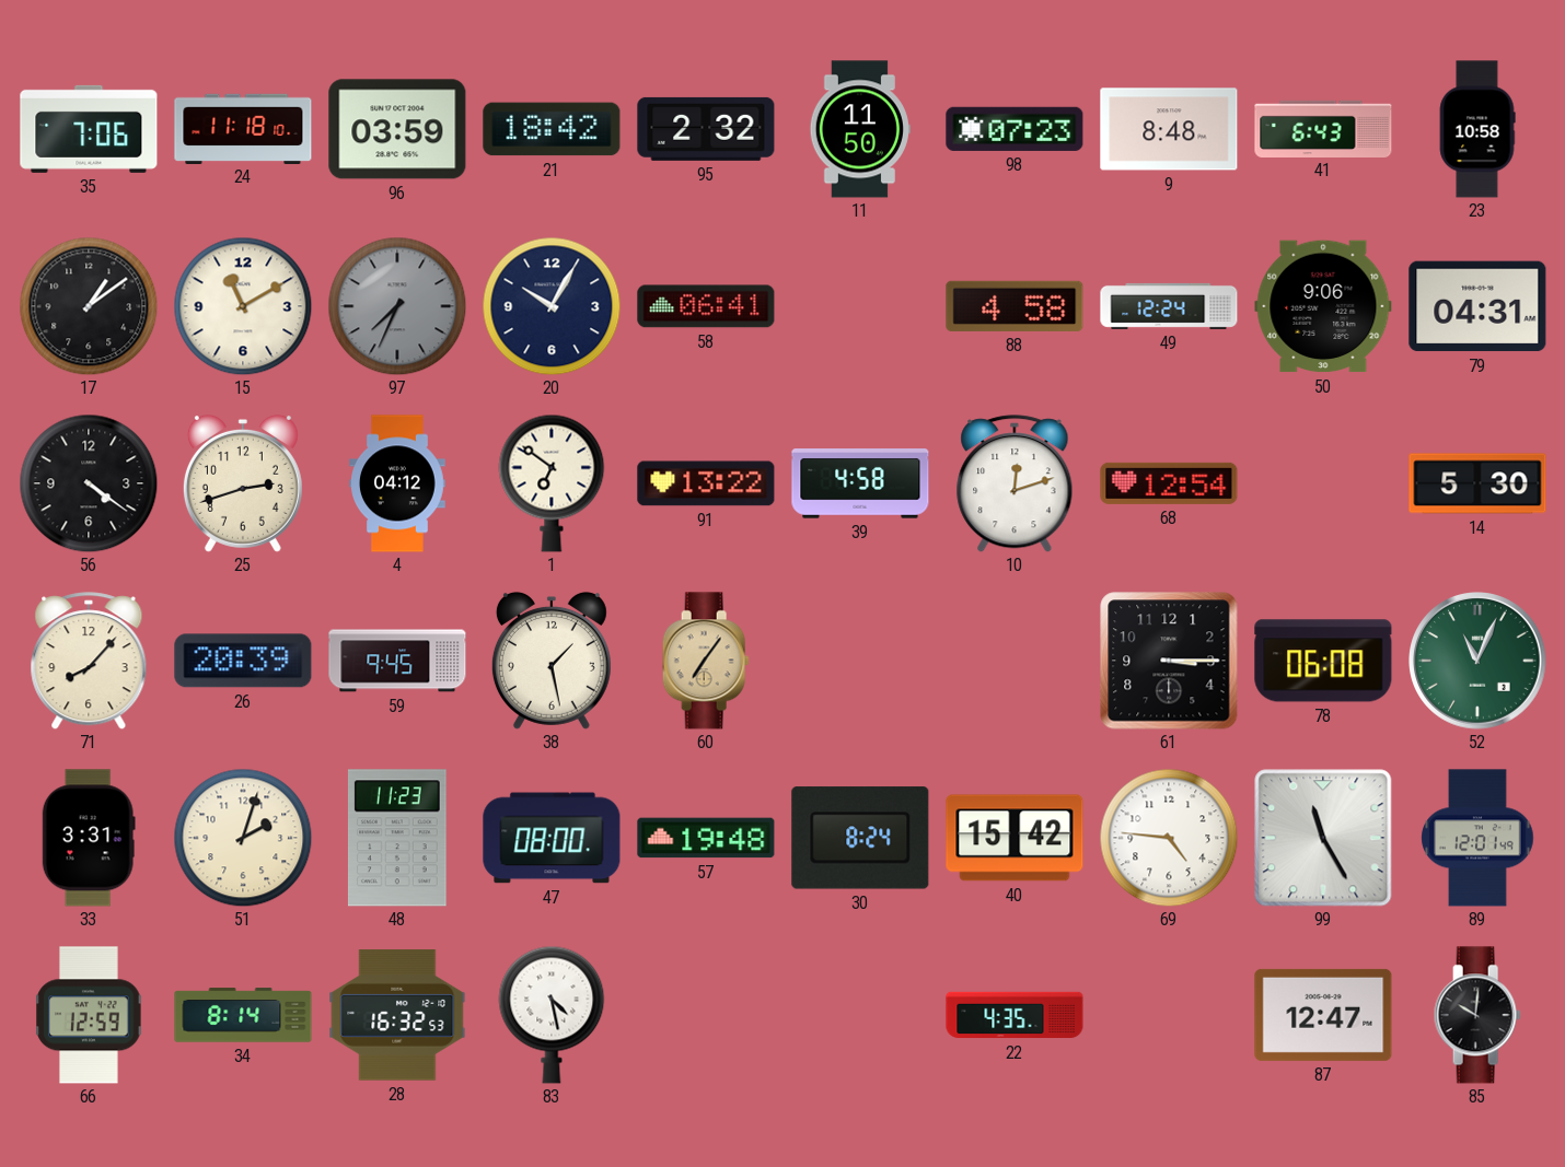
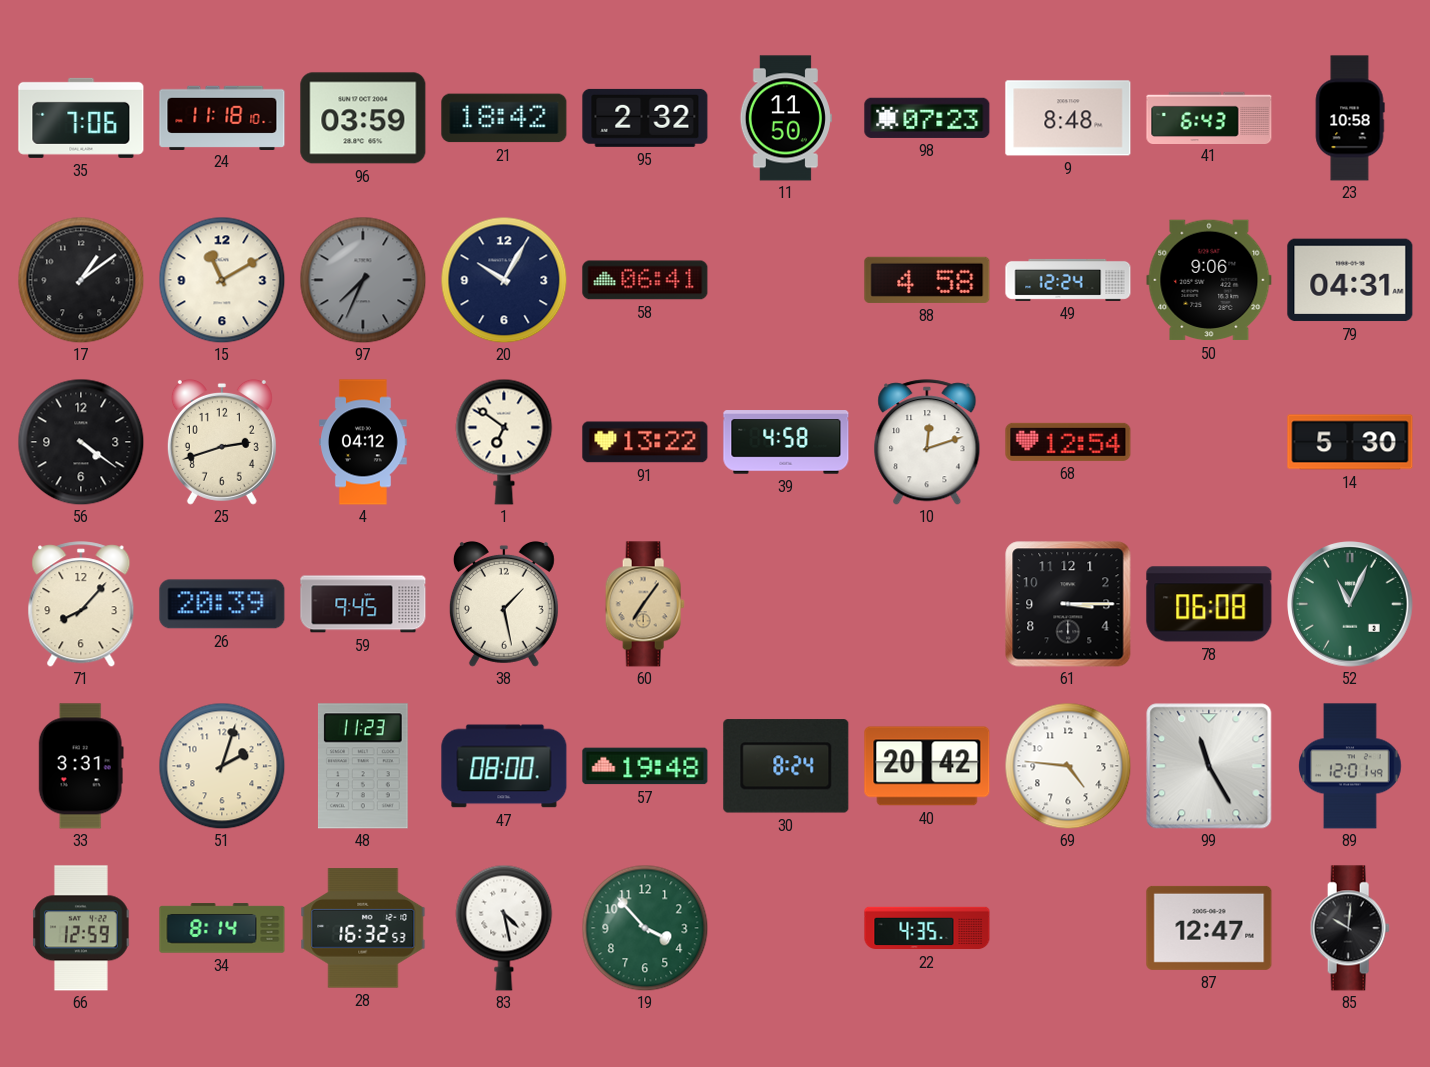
40: 15:42 -> 20:42
19: none -> 3:53
